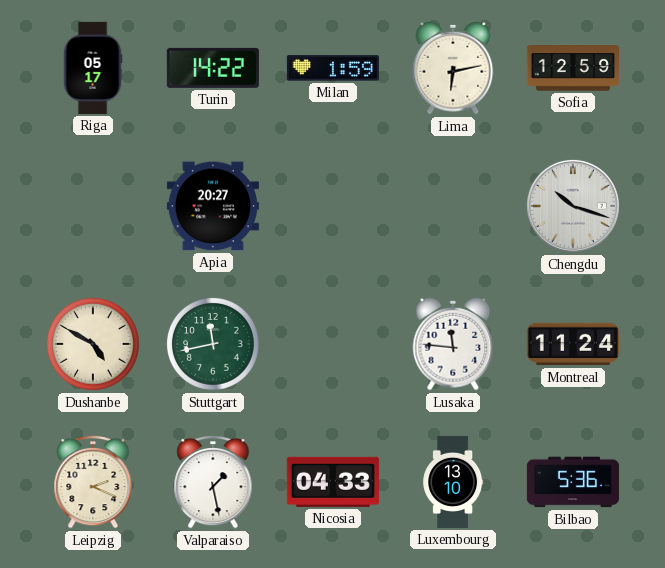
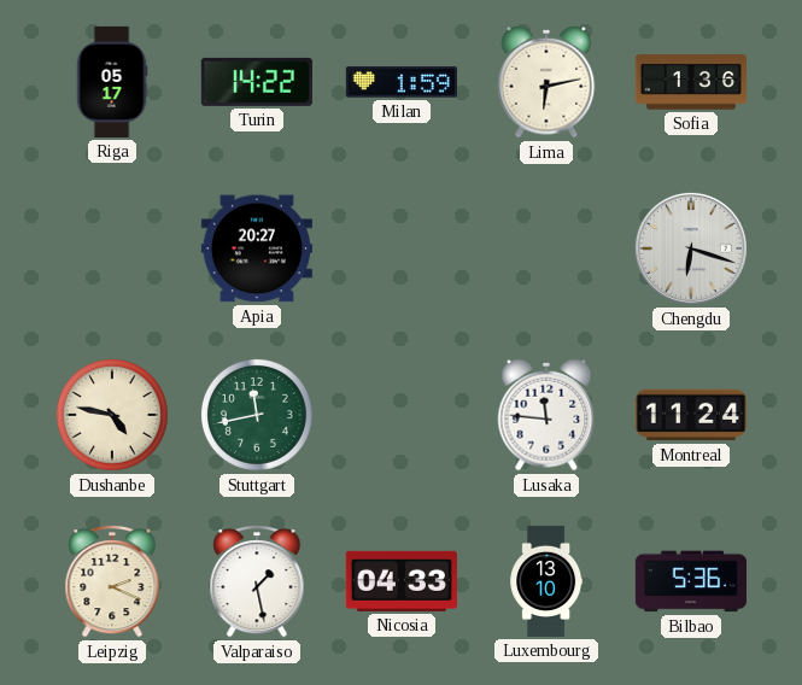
Sofia: 12:59 -> 1:36
Chengdu: 10:18 -> 6:18
Dushanbe: 4:50 -> 4:47
